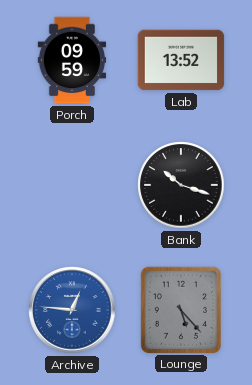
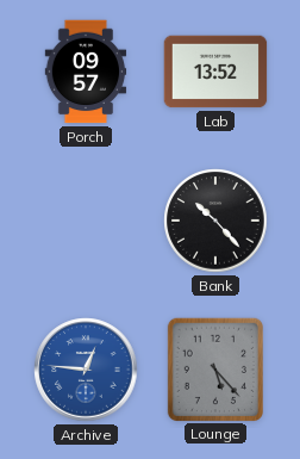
Porch: 09:59 -> 09:57
Bank: 10:18 -> 10:23
